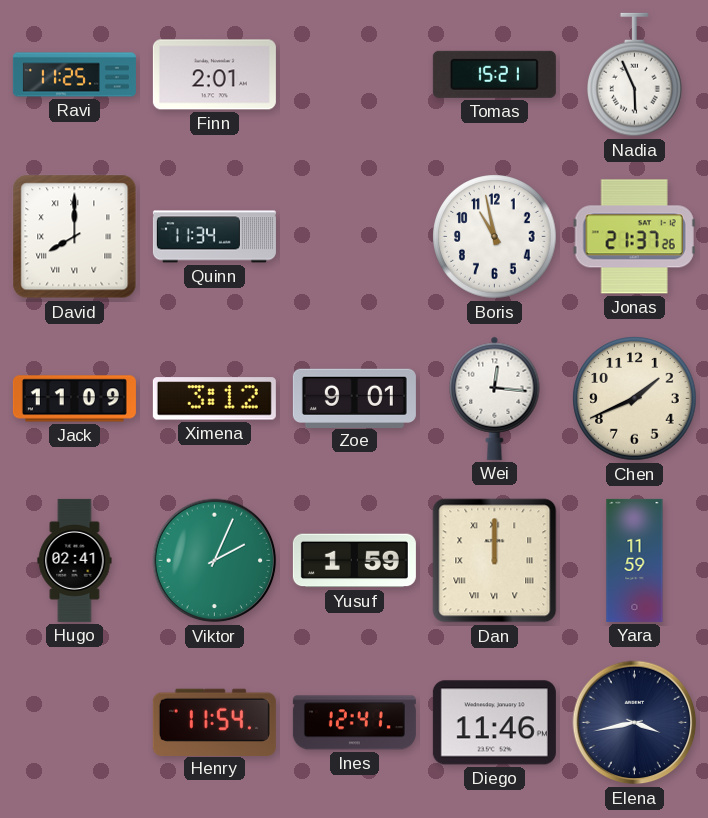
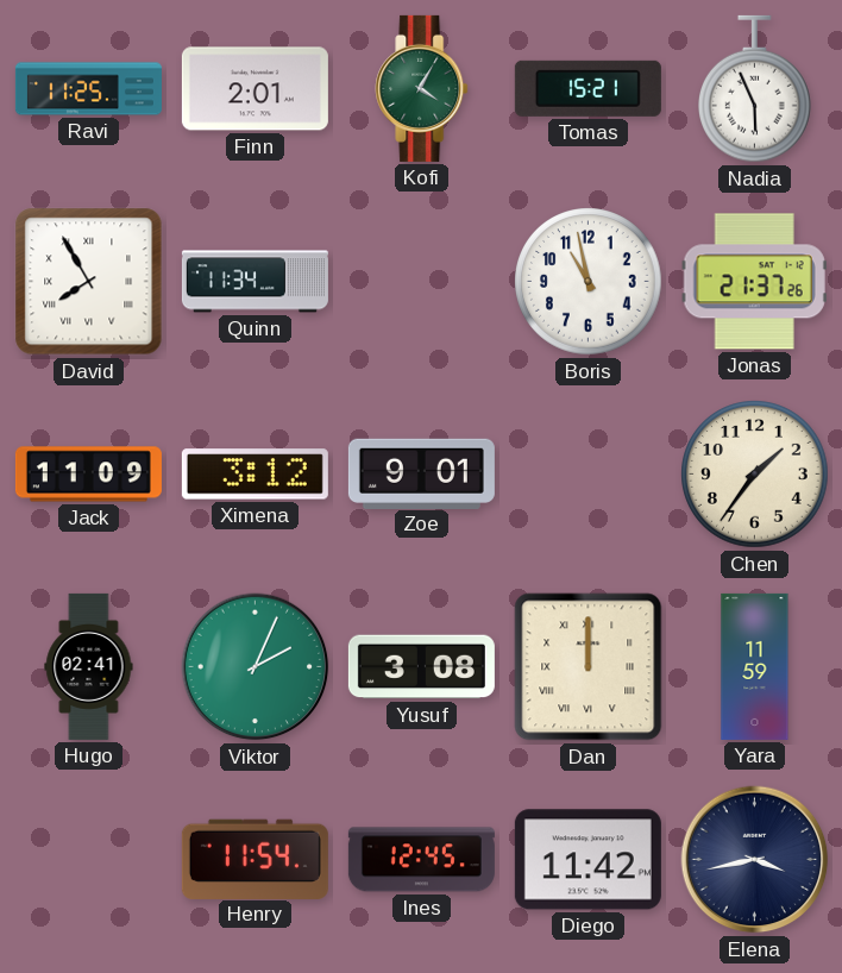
Kofi: none -> 4:05
David: 8:00 -> 7:55
Wei: 12:16 -> none
Chen: 1:41 -> 1:36
Yusuf: 1:59 -> 3:08
Ines: 12:41 -> 12:45
Diego: 11:46 -> 11:42
